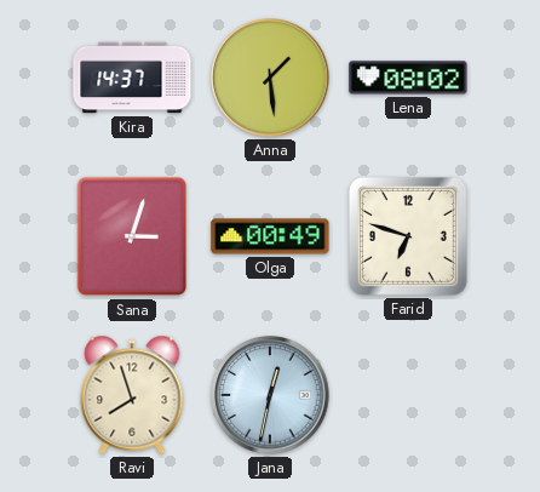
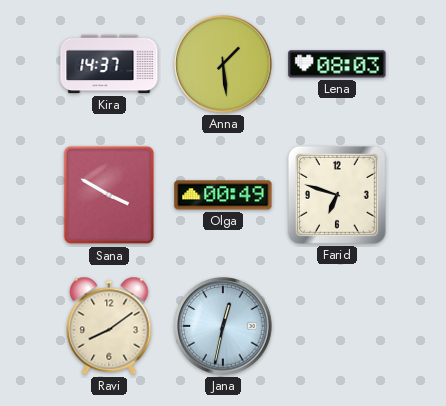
Lena: 08:02 -> 08:03
Sana: 3:03 -> 3:50
Ravi: 7:57 -> 8:09
